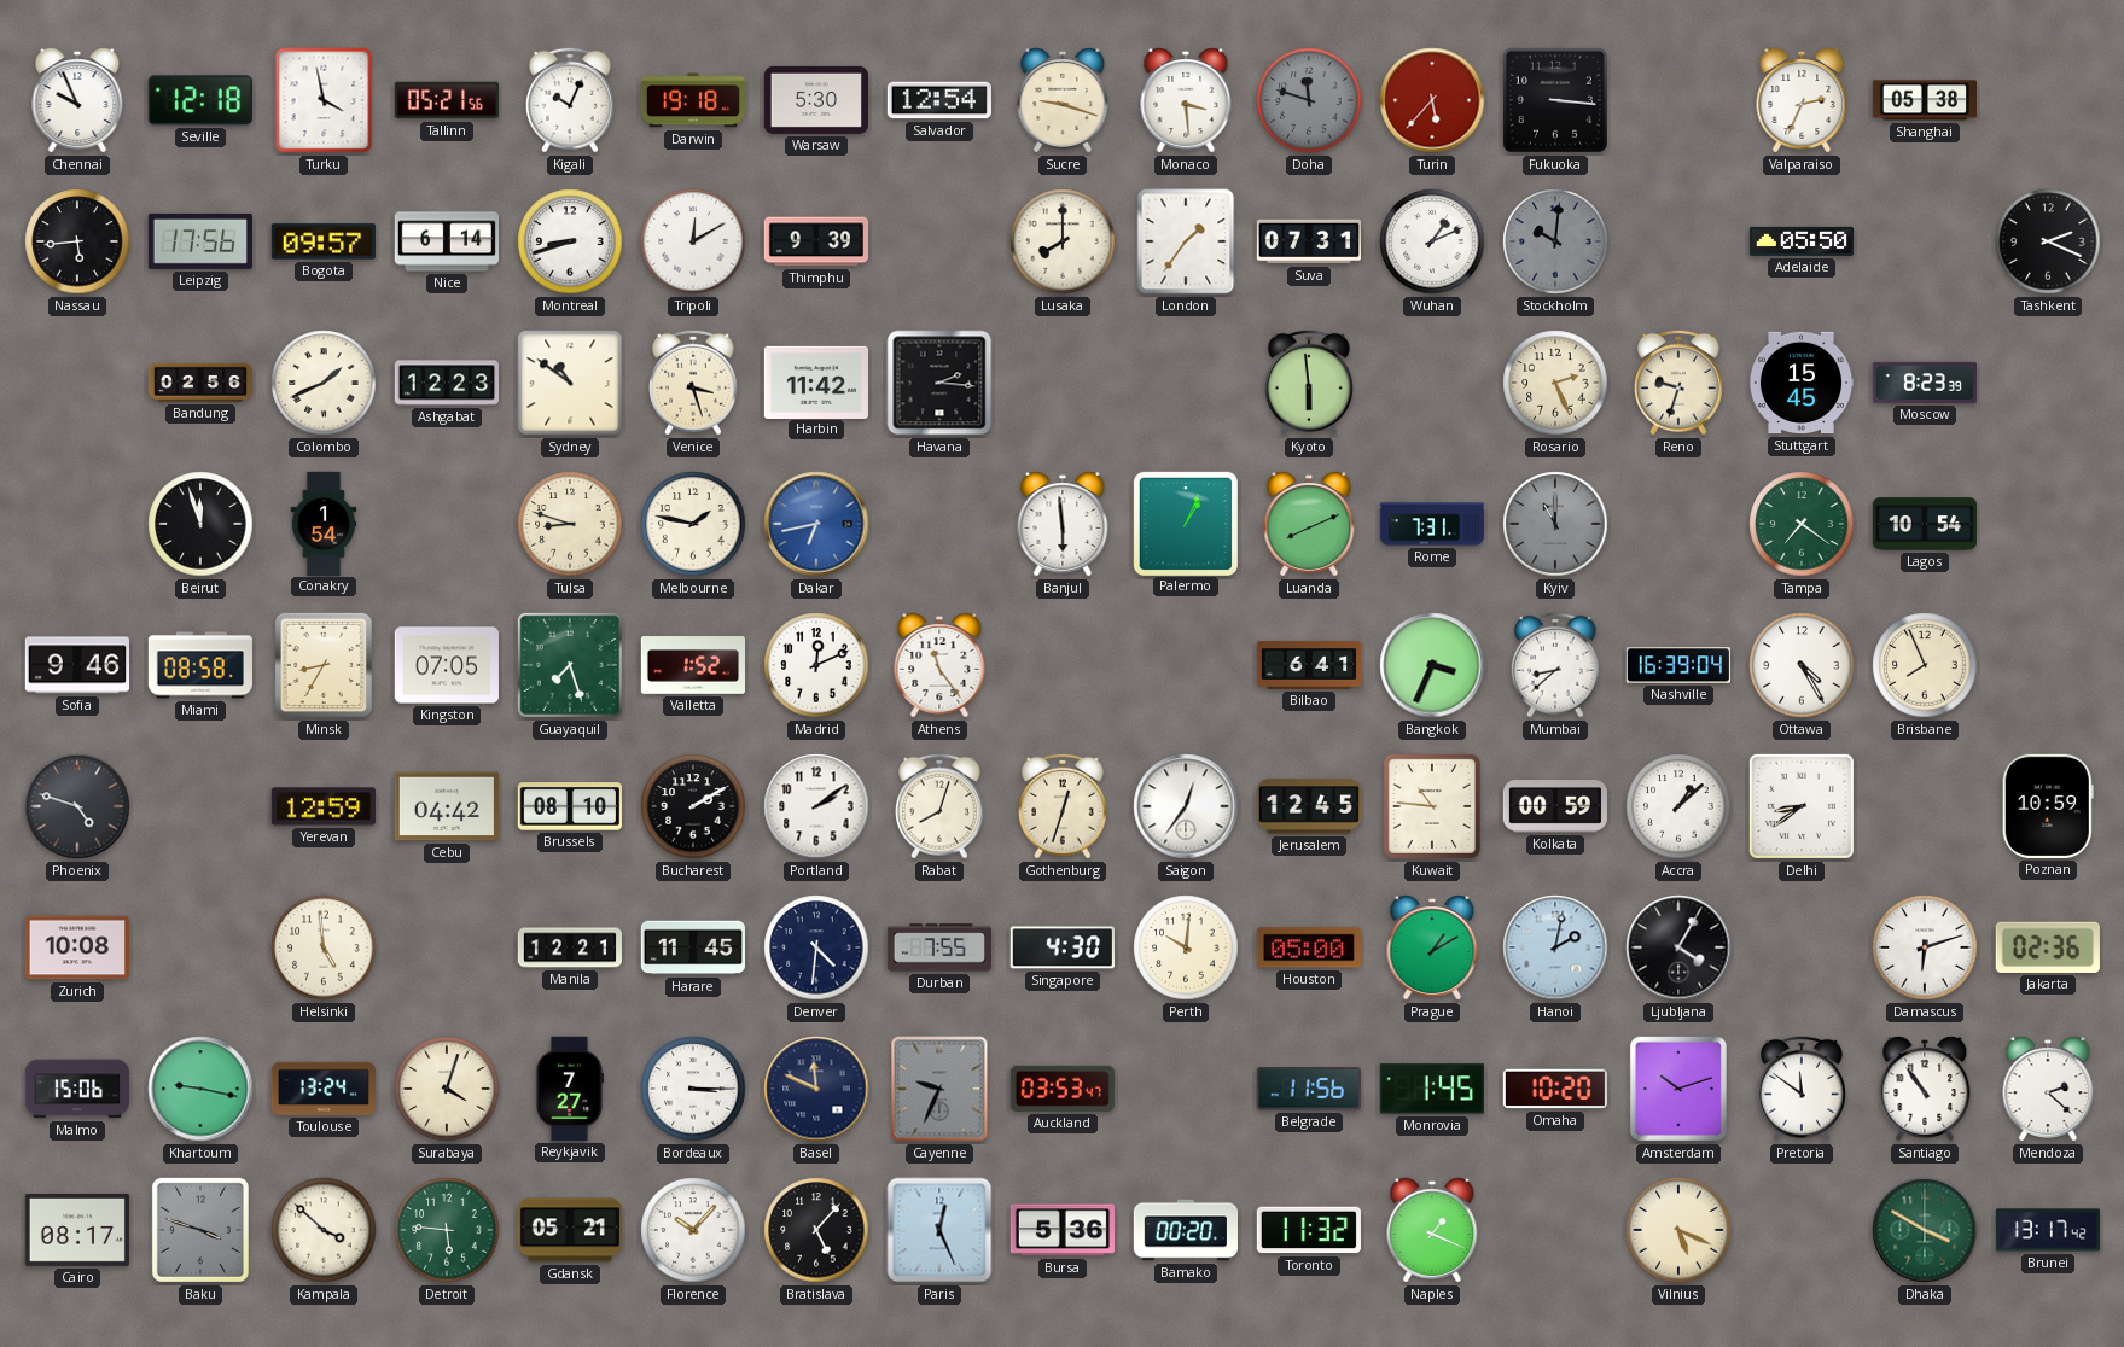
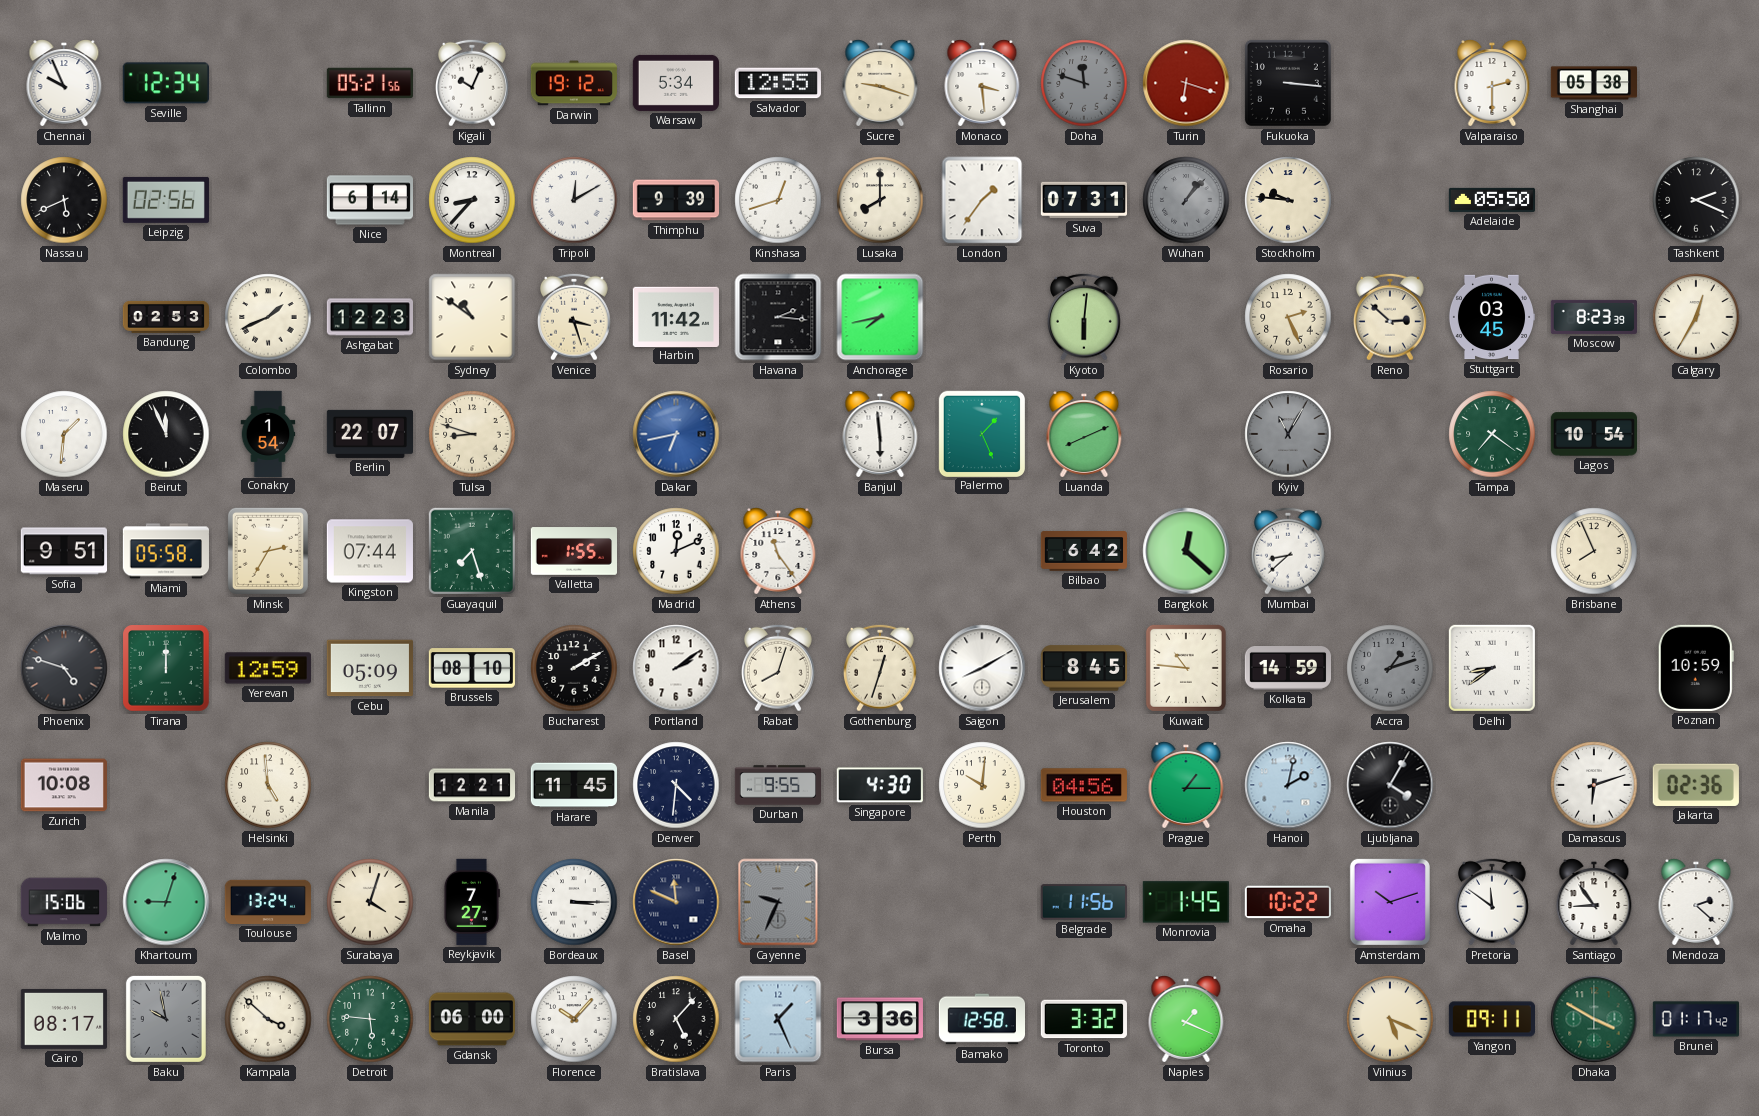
Seville: 12:18 -> 12:34
Turku: 3:58 -> none
Darwin: 19:18 -> 19:12
Warsaw: 5:30 -> 5:34
Salvador: 12:54 -> 12:55
Turin: 5:37 -> 6:18
Valparaiso: 2:34 -> 2:30
Nassau: 5:44 -> 5:41
Leipzig: 17:56 -> 02:56
Bogota: 09:57 -> none
Montreal: 8:42 -> 8:37
Kinshasa: none -> 12:42
Wuhan: 1:11 -> 1:07
Wuhan dial: white -> grey
Stockholm: 10:01 -> 9:46
Stockholm dial: grey -> cream
Bandung: 02:56 -> 02:53
Anchorage: none -> 7:43
Kyoto: 5:59 -> 6:01
Reno: 9:33 -> 2:52
Stuttgart: 15:45 -> 03:45
Calgary: none -> 12:35
Maseru: none -> 1:31
Beirut: 11:57 -> 11:56
Berlin: none -> 22:07
Melbourne: 1:47 -> none
Palermo: 1:04 -> 1:26
Rome: 7:31 -> none
Kyiv: 11:00 -> 11:05
Sofia: 9:46 -> 9:51
Miami: 08:58 -> 05:58
Minsk: 8:35 -> 2:35
Kingston: 07:05 -> 07:44
Valletta: 1:52 -> 1:55
Bilbao: 6:41 -> 6:42
Bangkok: 3:34 -> 12:22
Nashville: 16:39 -> none
Ottawa: 4:25 -> none
Tirana: none -> 12:00
Cebu: 04:42 -> 05:09
Saigon: 12:36 -> 8:10
Jerusalem: 12:45 -> 8:45
Kolkata: 00:59 -> 14:59
Accra: 1:08 -> 1:12
Accra dial: white -> grey
Durban: 7:55 -> 9:55
Houston: 05:00 -> 04:56
Prague: 1:10 -> 1:15
Khartoum: 9:17 -> 9:03
Auckland: 03:53 -> none
Omaha: 10:20 -> 10:22
Santiago: 10:54 -> 8:54
Baku: 3:48 -> 9:58
Gdansk: 05:21 -> 06:00
Paris: 12:26 -> 1:26
Bursa: 5:36 -> 3:36
Bamako: 00:20 -> 12:58
Toronto: 11:32 -> 3:32
Yangon: none -> 09:11
Brunei: 13:17 -> 01:17
